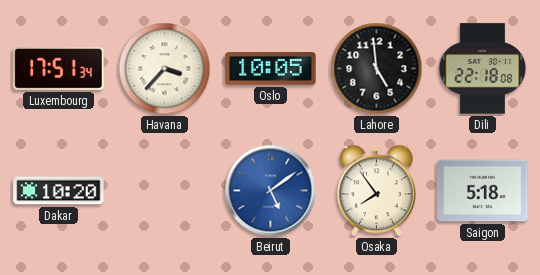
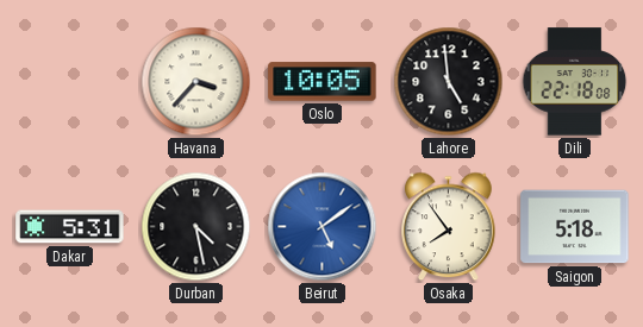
Luxembourg: 17:51 -> none
Dakar: 10:20 -> 5:31
Durban: none -> 4:28
